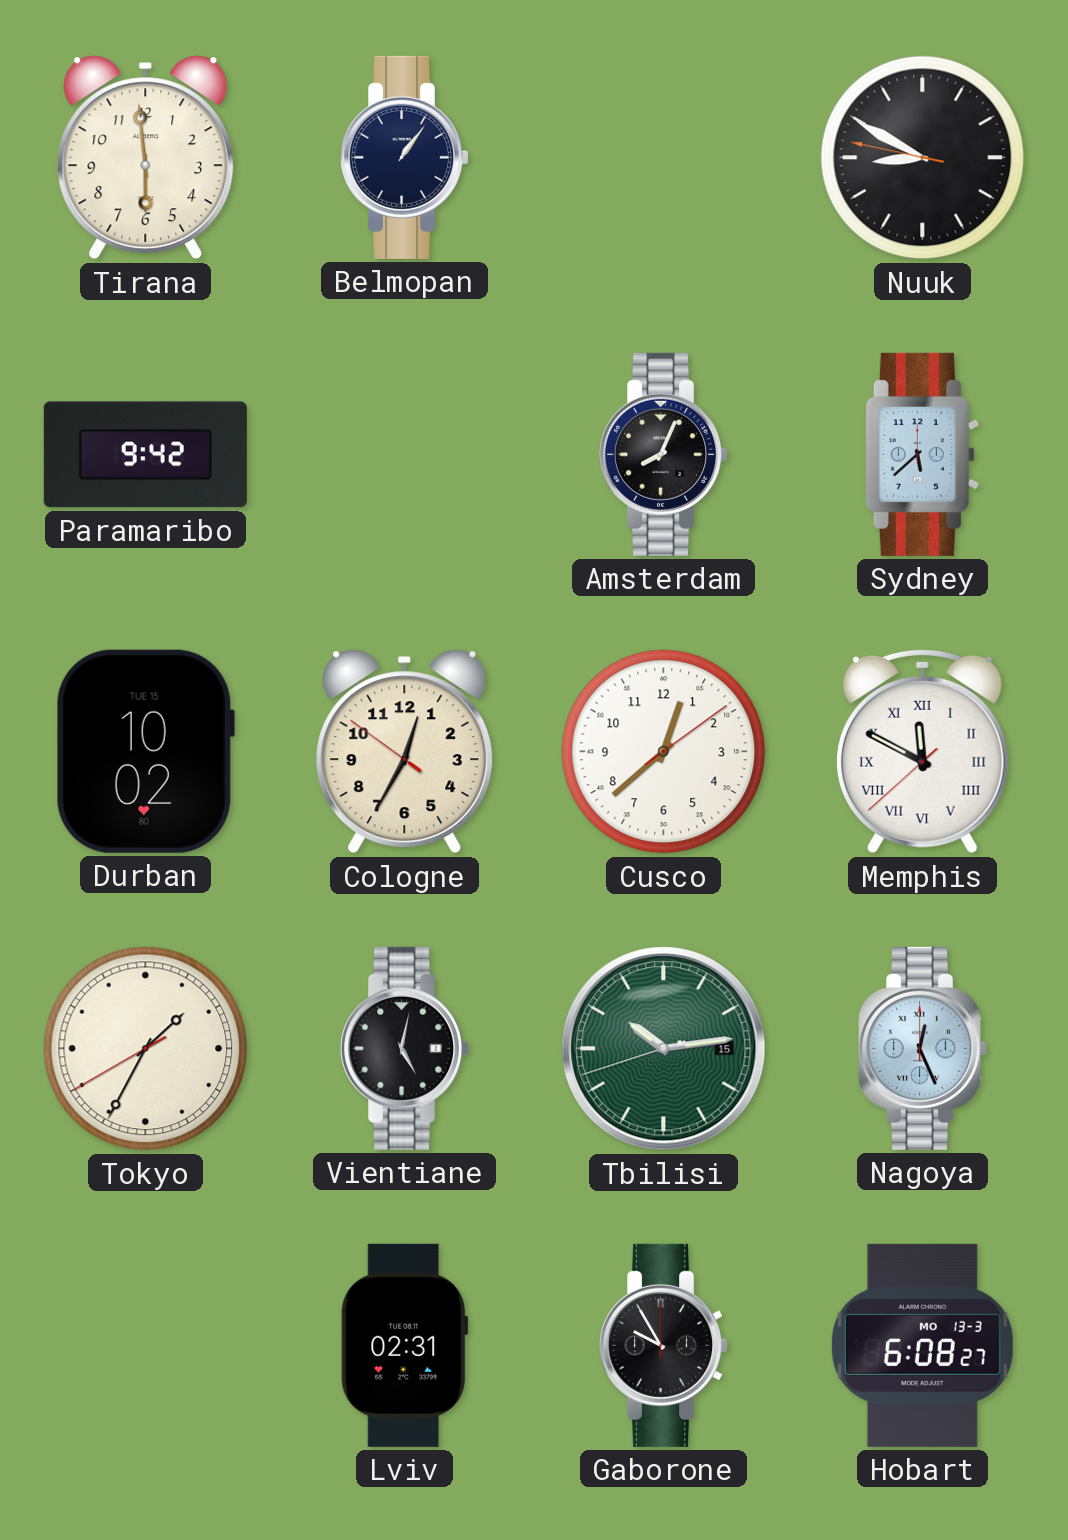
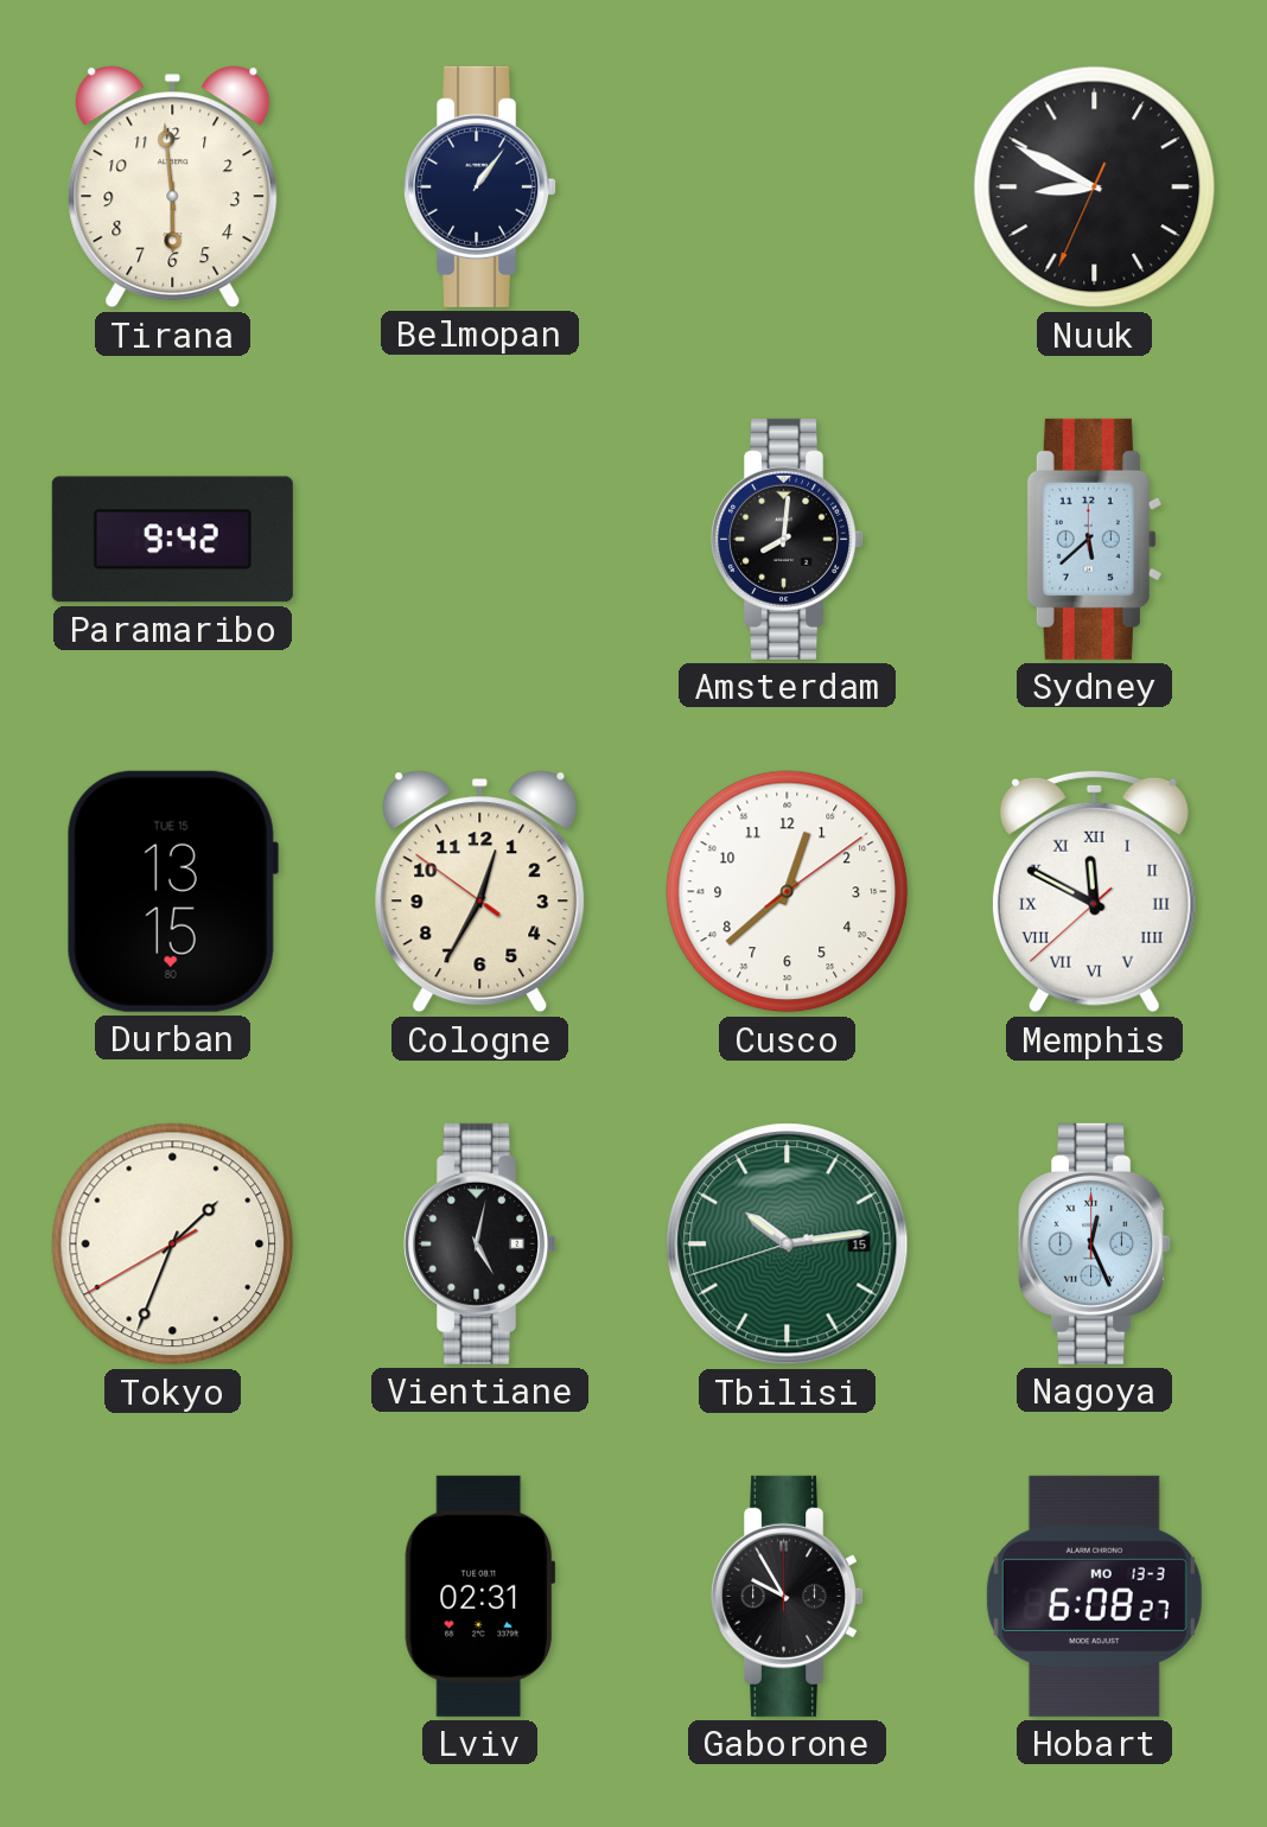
Nuuk: 8:49:47 -> 8:49:34
Amsterdam: 8:04 -> 8:01
Durban: 10:02 -> 13:15
Tokyo: 1:34 -> 1:33
